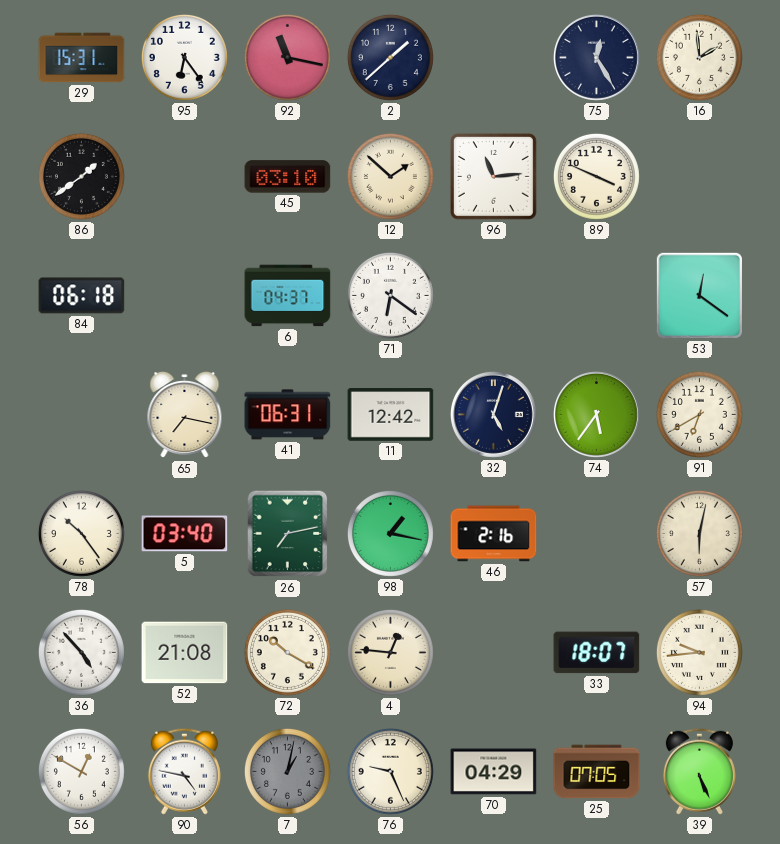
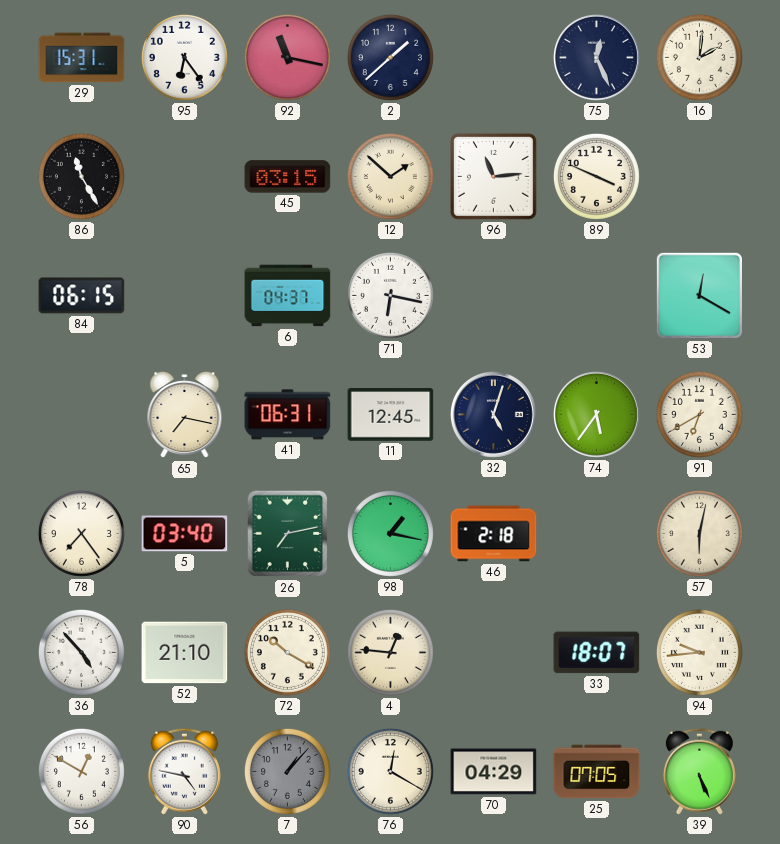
75: 12:25 -> 12:26
16: 1:59 -> 2:01
86: 1:39 -> 11:25
45: 03:10 -> 03:15
84: 06:18 -> 06:15
71: 6:21 -> 6:17
53: 12:21 -> 12:20
11: 12:42 -> 12:45
78: 10:24 -> 7:24
46: 2:16 -> 2:18
52: 21:08 -> 21:10
7: 1:02 -> 1:07
76: 9:26 -> 12:20
